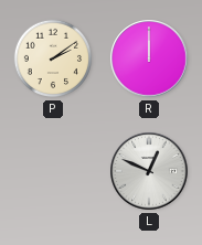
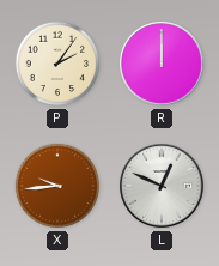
P: 2:09 -> 2:06
X: none -> 9:44
